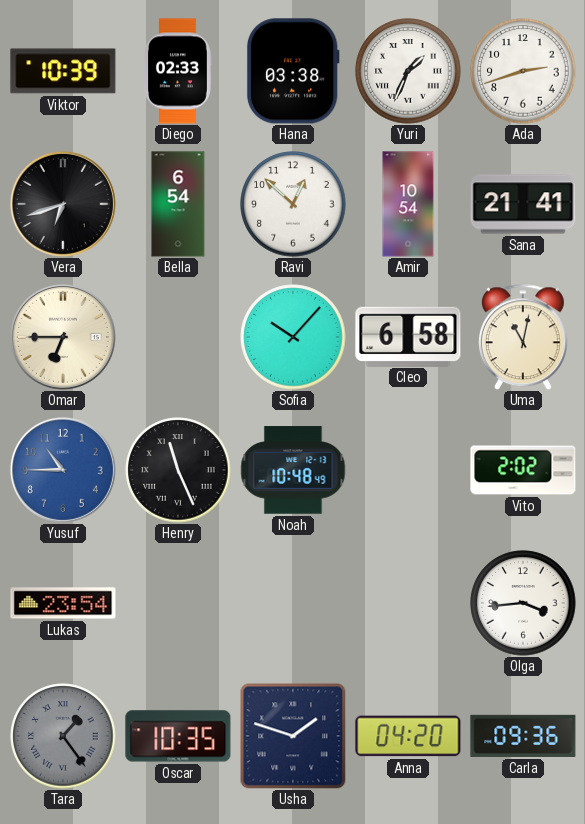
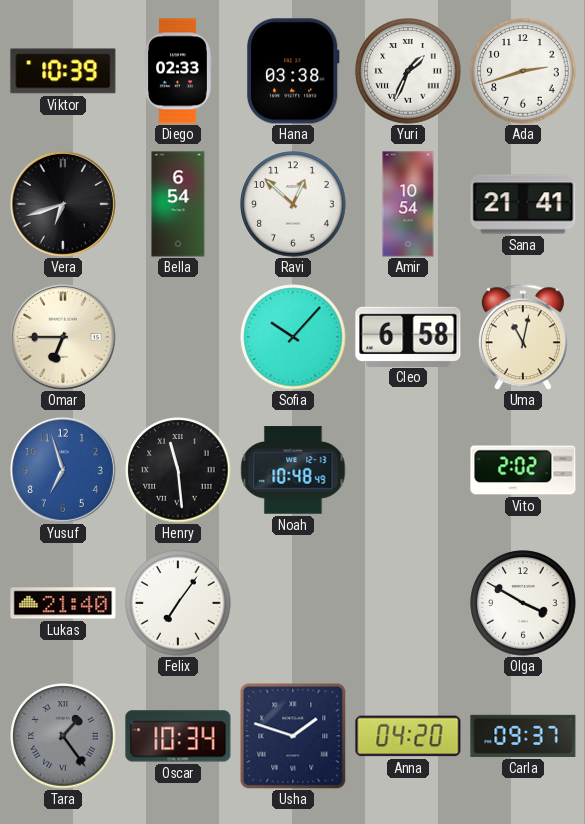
Yusuf: 10:45 -> 6:57
Henry: 11:26 -> 11:29
Lukas: 23:54 -> 21:40
Felix: none -> 7:06
Olga: 3:44 -> 3:50
Oscar: 10:35 -> 10:34
Carla: 09:36 -> 09:37
